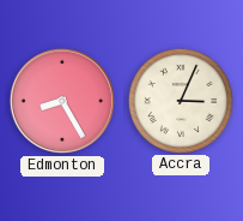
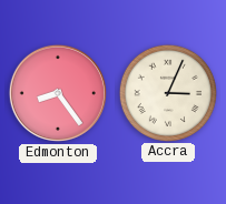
Edmonton: 8:25 -> 8:24
